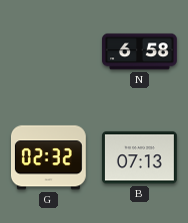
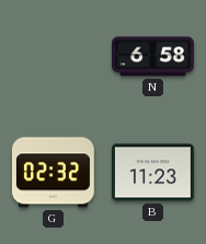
B: 07:13 -> 11:23
